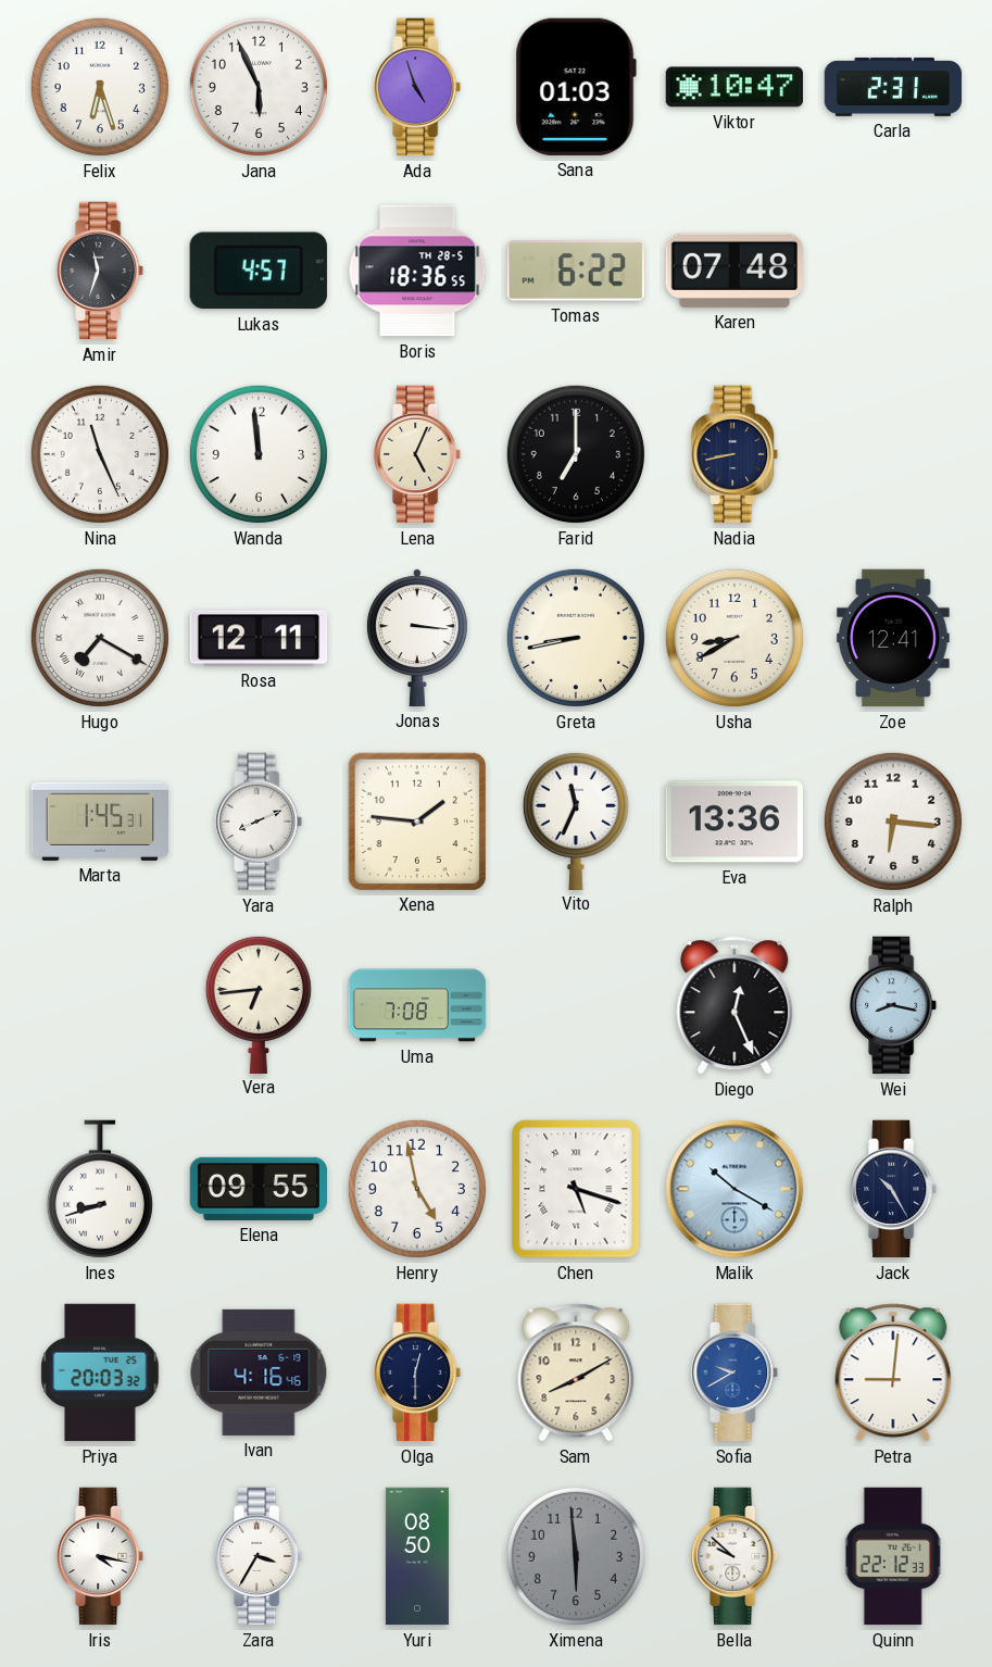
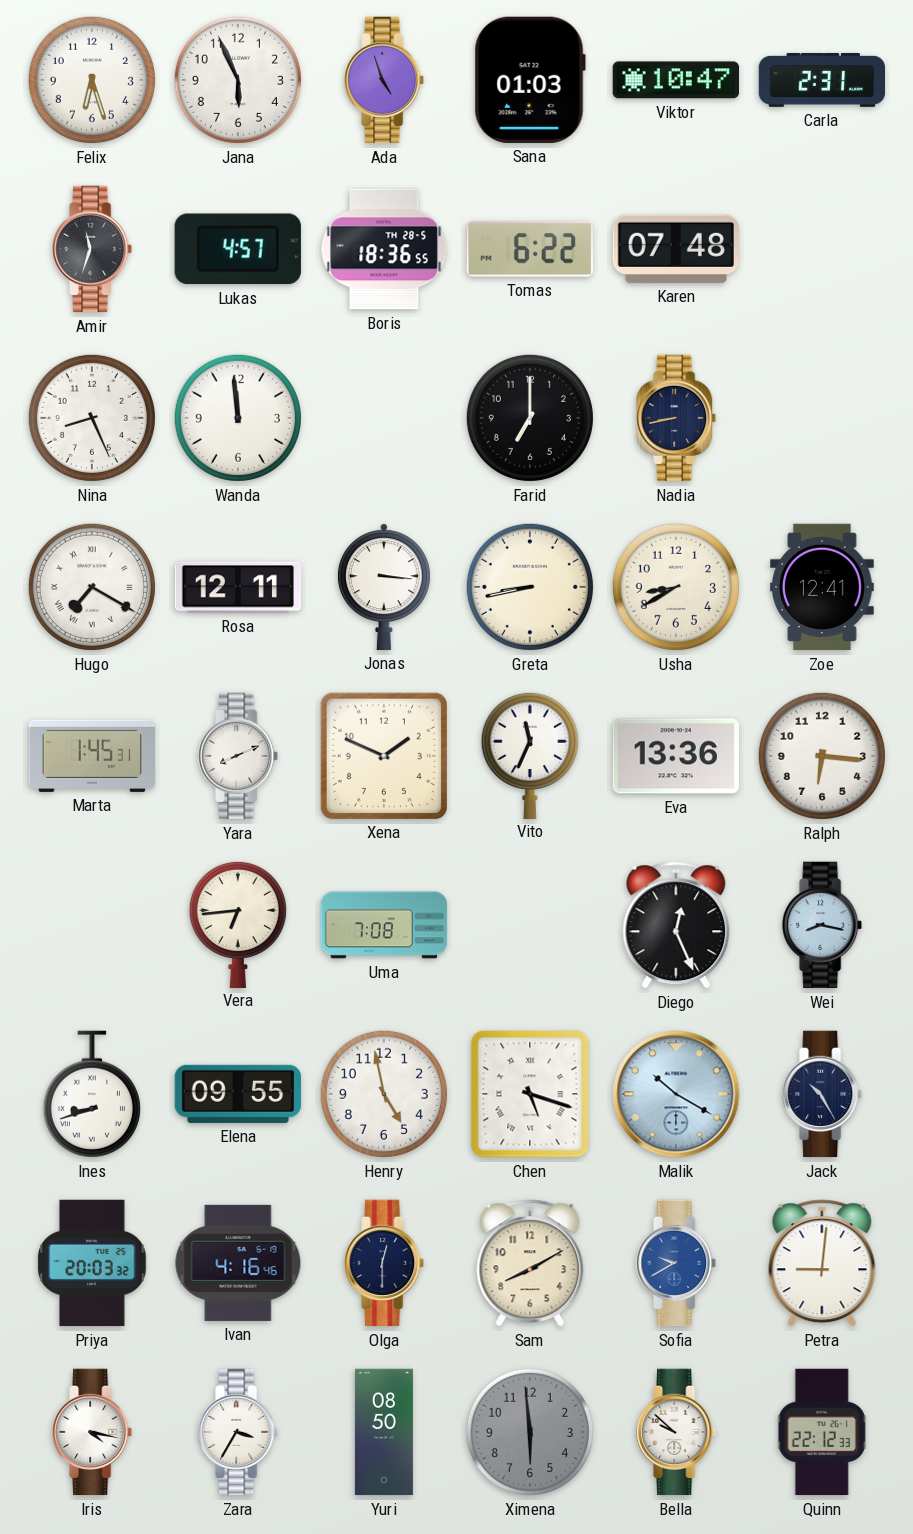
Nina: 11:26 -> 8:26
Lena: 5:04 -> none
Xena: 1:46 -> 1:49
